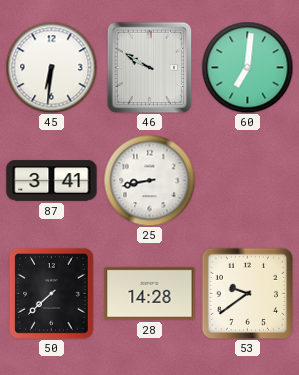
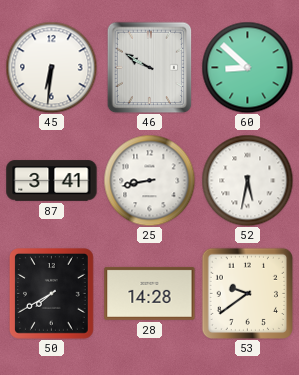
60: 7:01 -> 8:52
52: none -> 5:32
50: 7:38 -> 7:40
